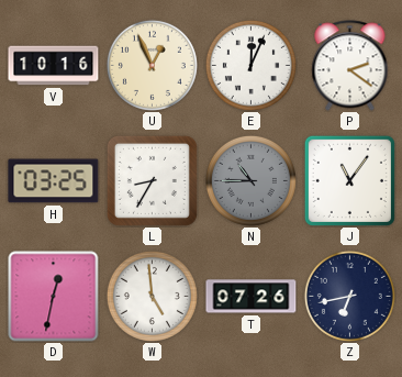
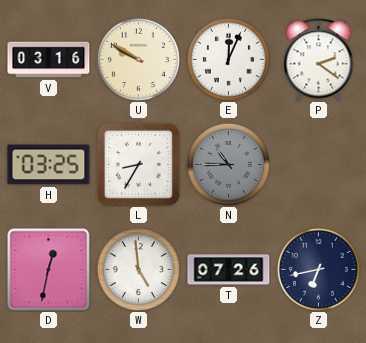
V: 10:16 -> 03:16
U: 12:56 -> 9:50
J: 11:06 -> none
